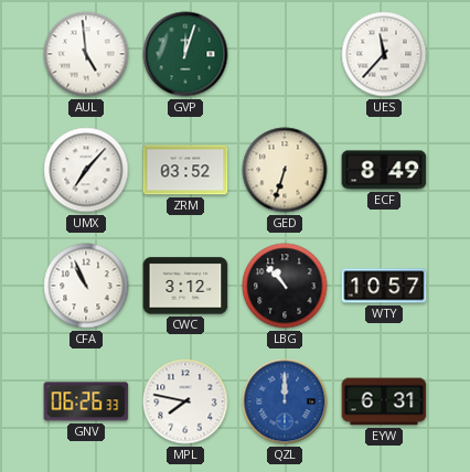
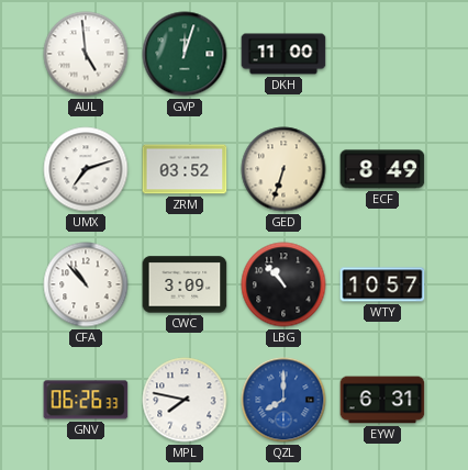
DKH: none -> 11:00
UES: 11:37 -> none
UMX: 7:07 -> 7:12
CFA: 10:56 -> 10:53
CWC: 3:12 -> 3:09
QZL: 12:00 -> 8:00
